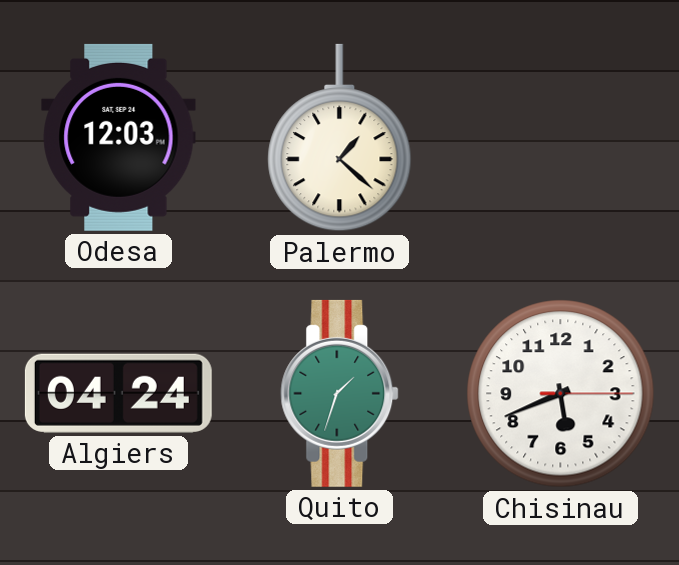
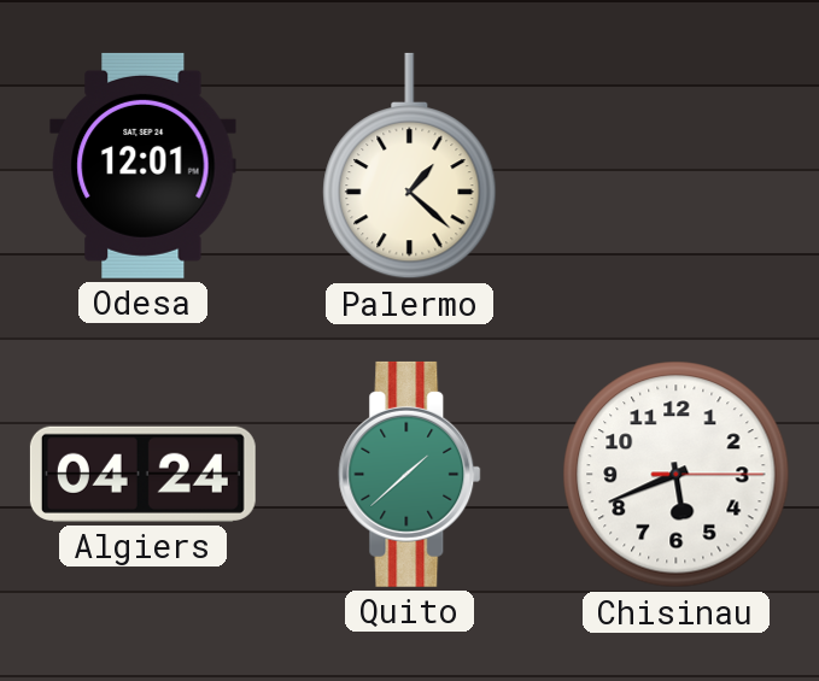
Odesa: 12:03 -> 12:01
Quito: 1:33 -> 1:38
